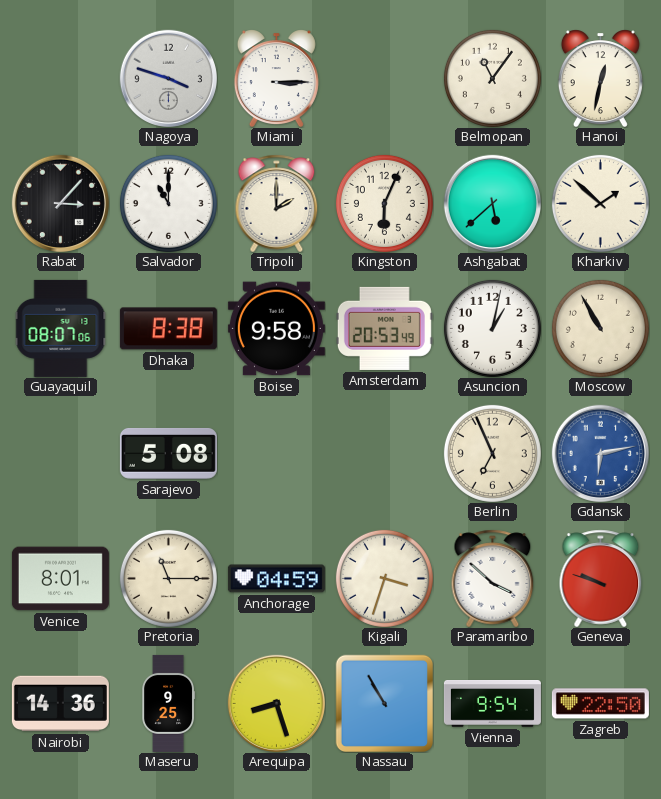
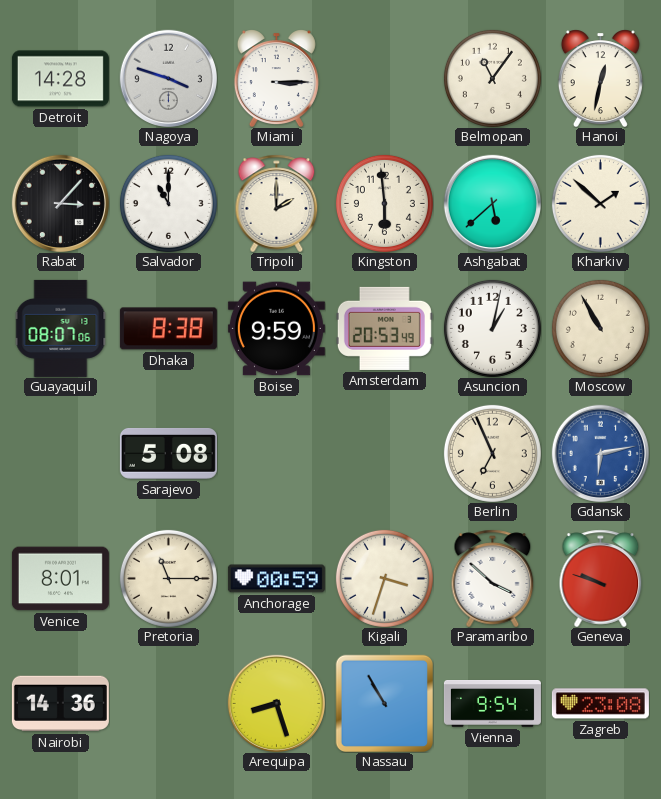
Detroit: none -> 14:28
Kingston: 6:04 -> 5:59
Boise: 9:58 -> 9:59
Anchorage: 04:59 -> 00:59
Maseru: 9:25 -> none
Zagreb: 22:50 -> 23:08
